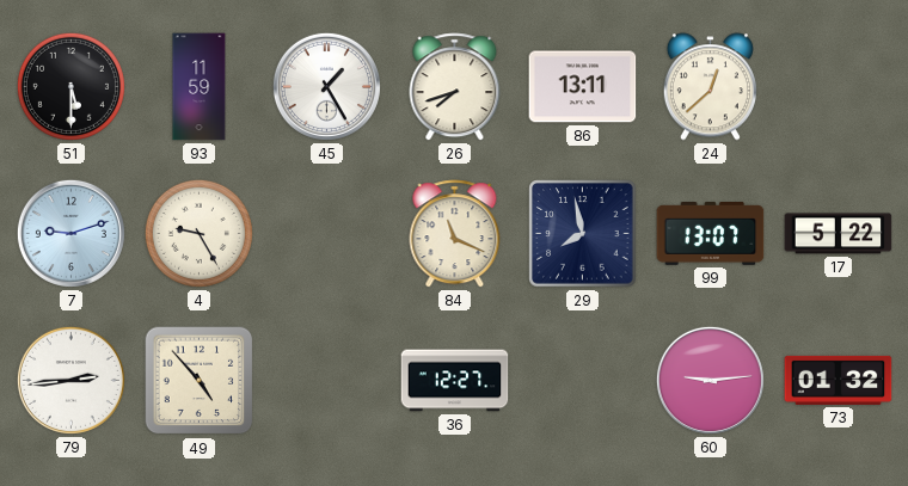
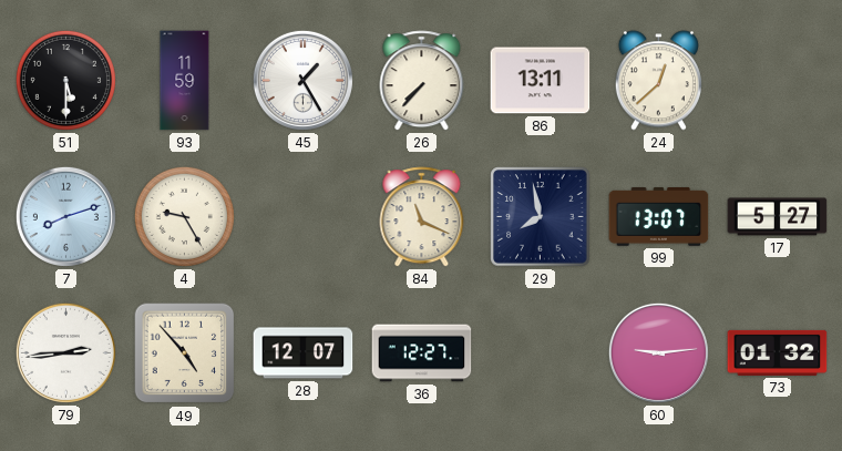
26: 7:42 -> 7:37
7: 9:12 -> 8:12
17: 5:22 -> 5:27
28: none -> 12:07
